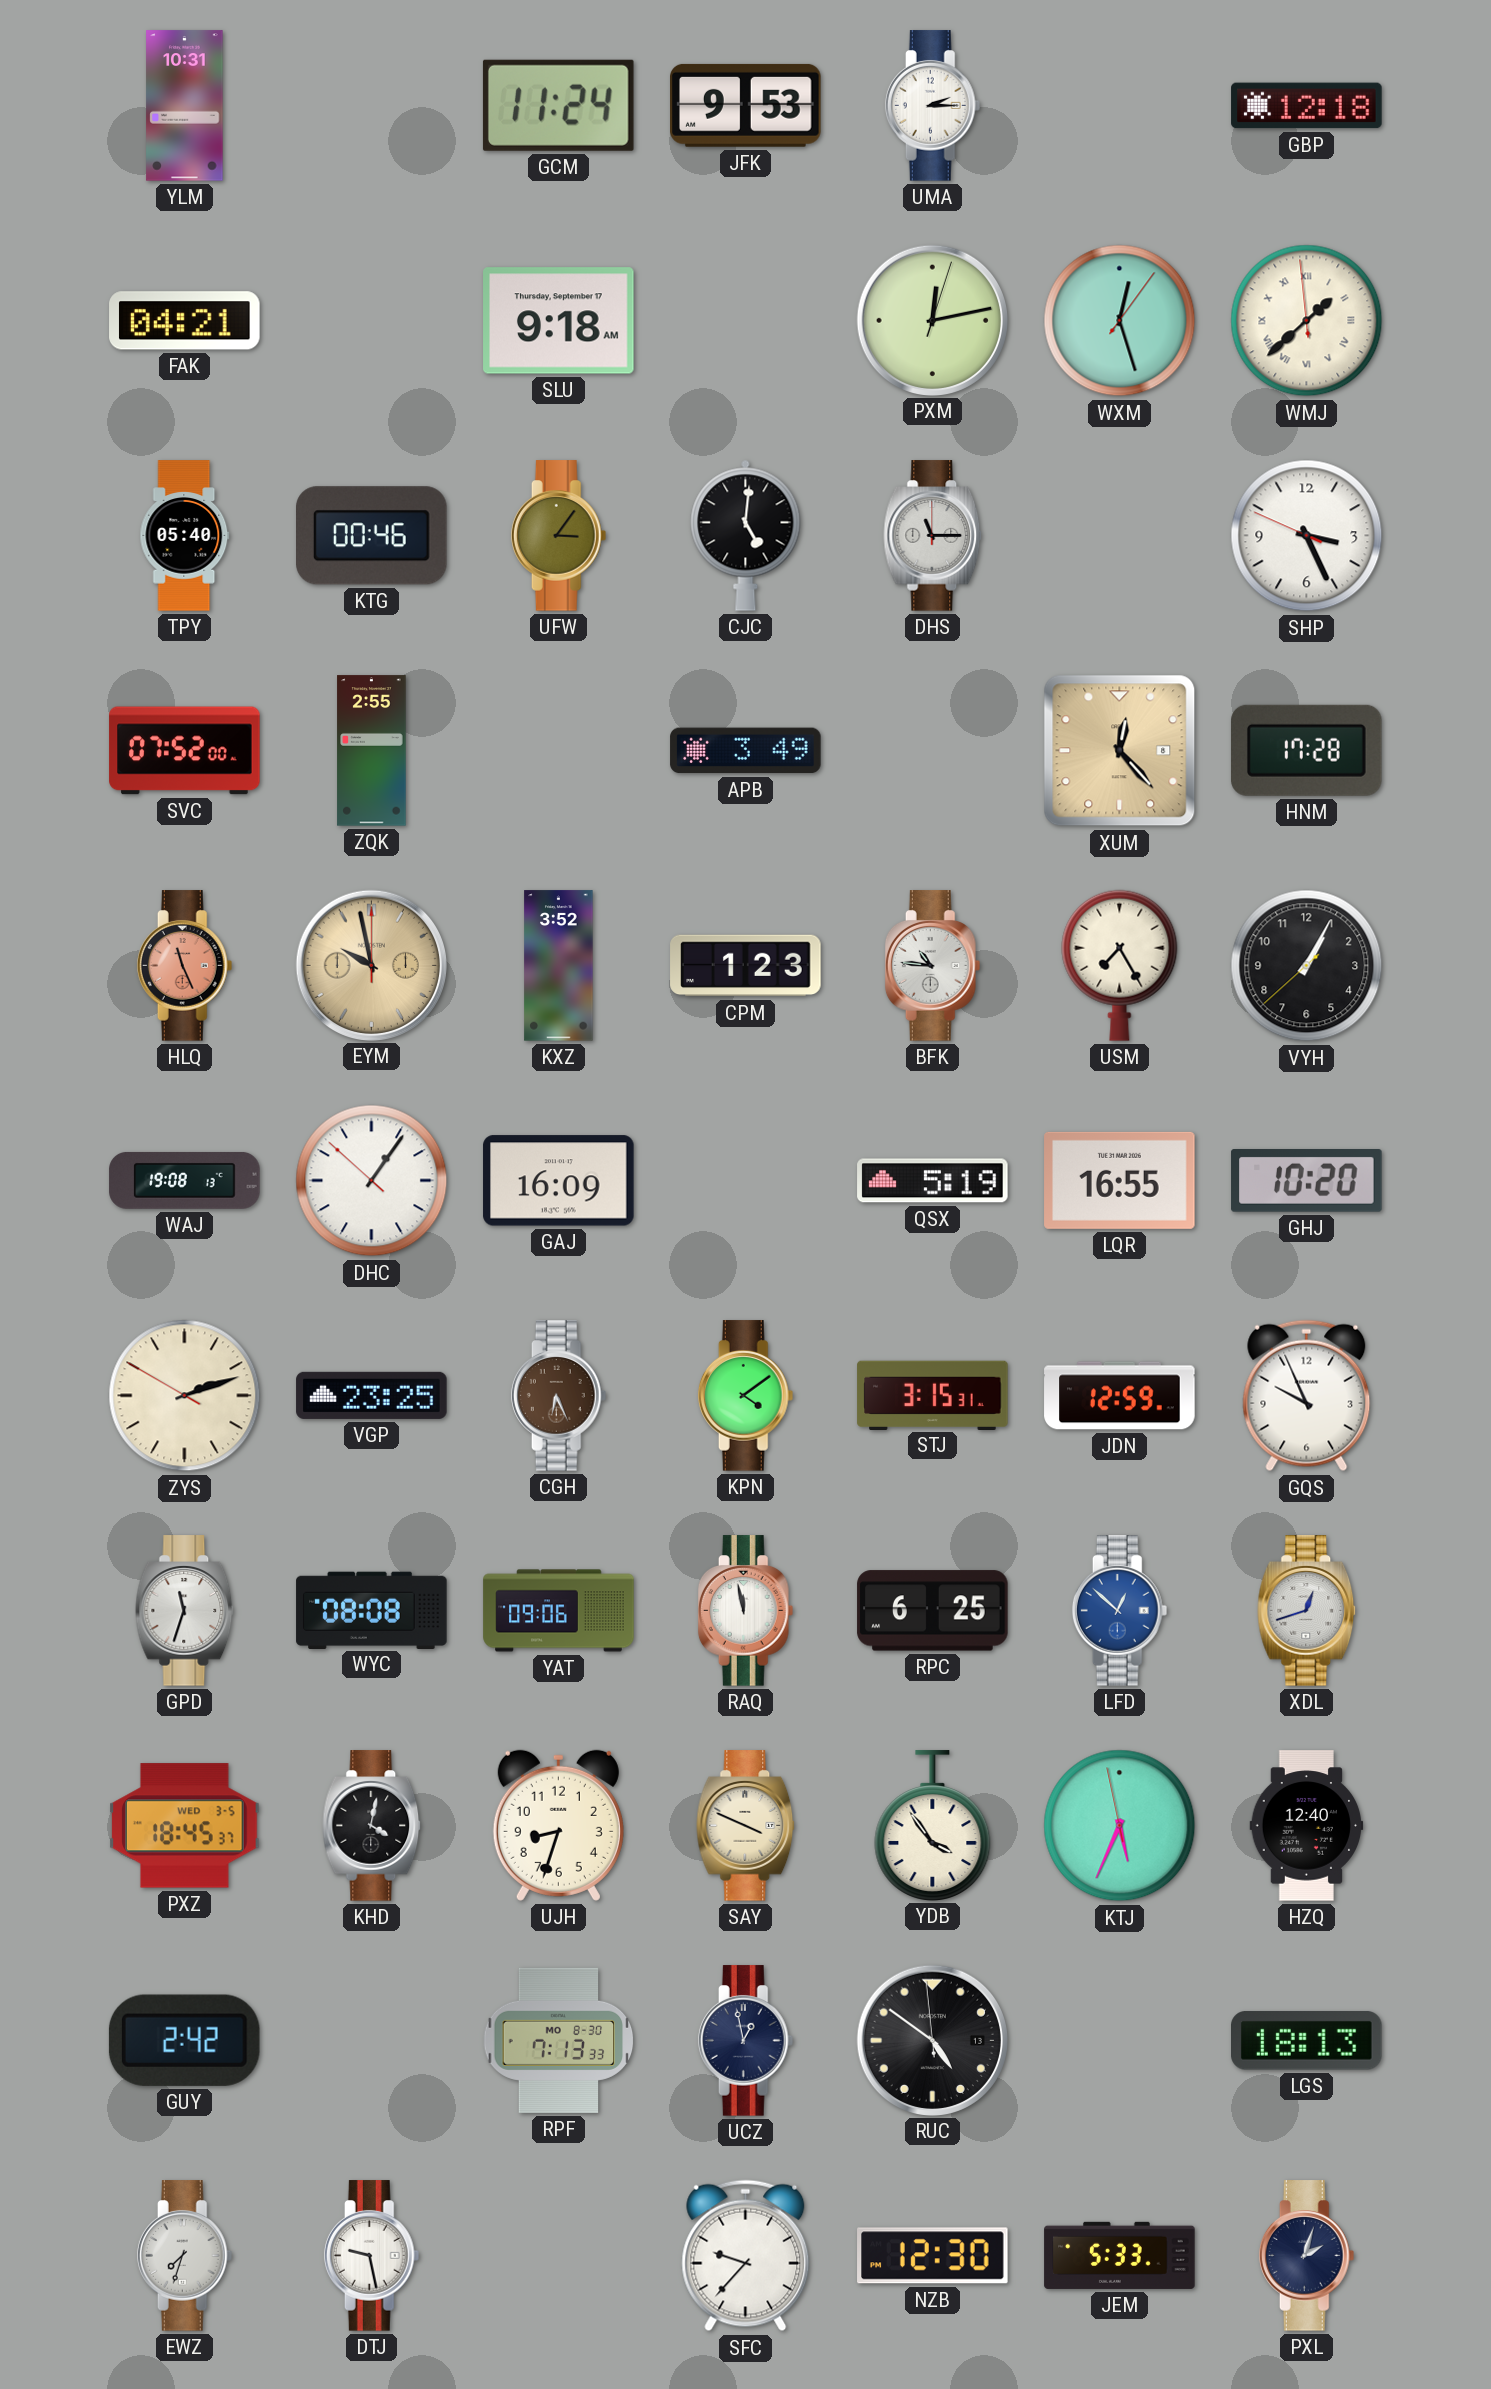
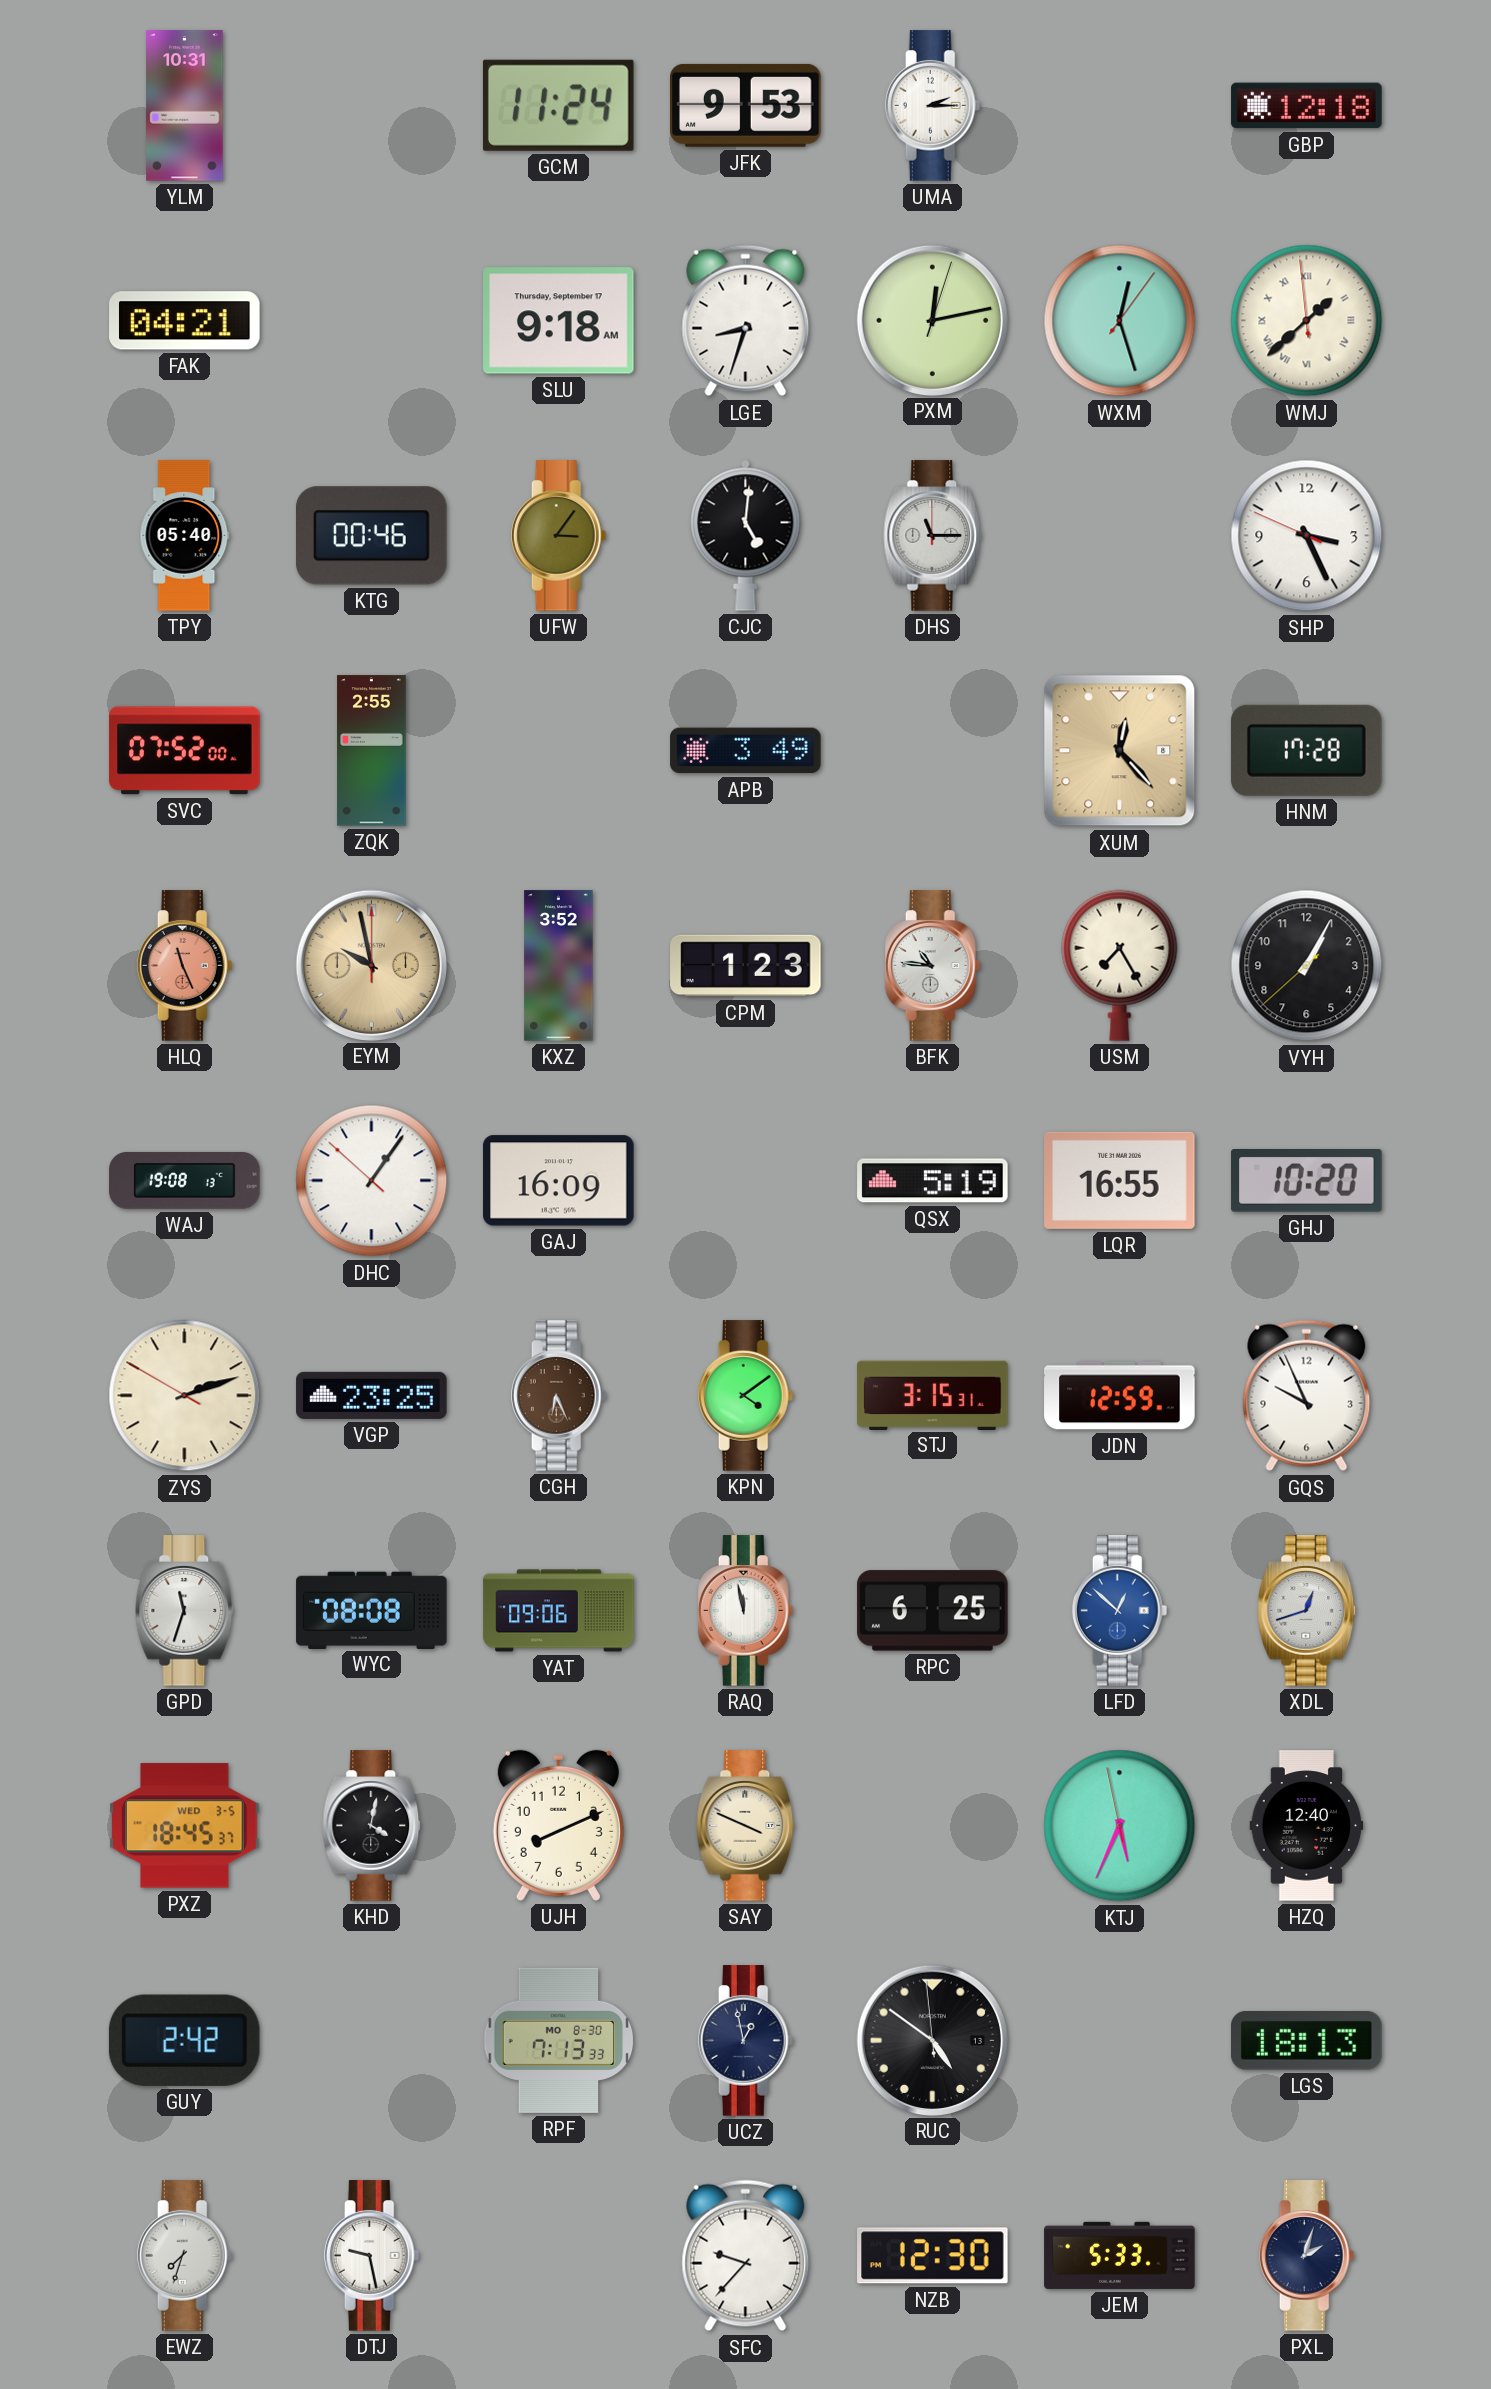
LGE: none -> 8:33
UJH: 8:33 -> 8:11
YDB: 3:54 -> none
